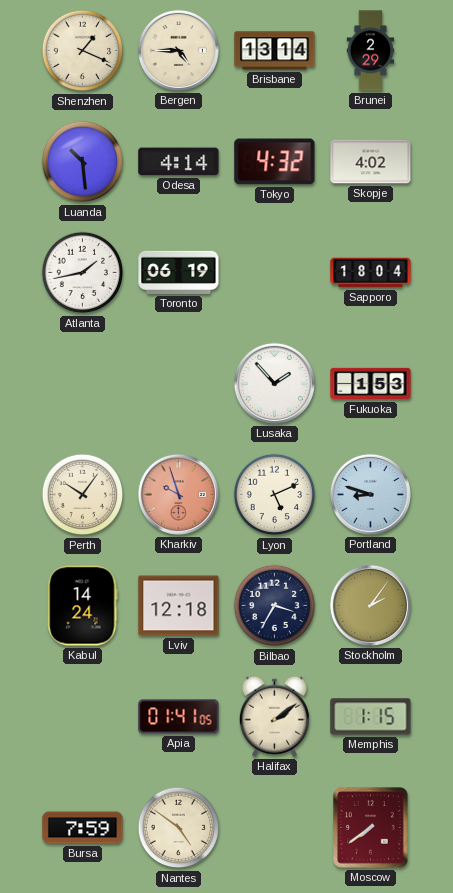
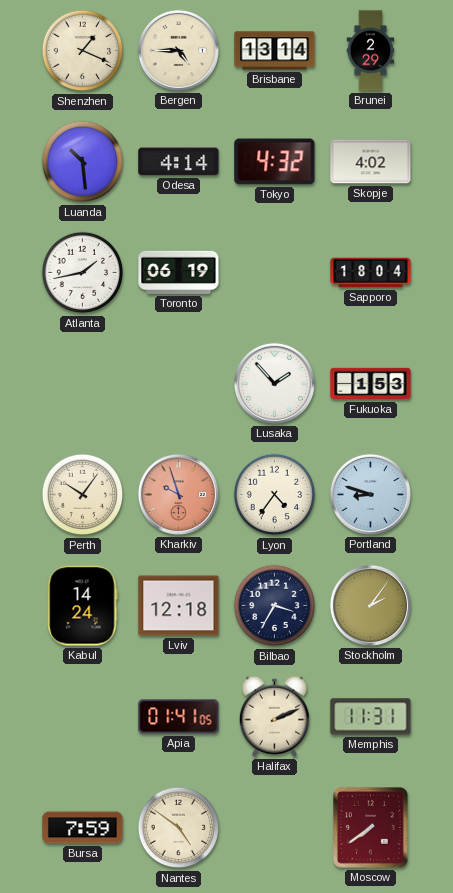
Lyon: 5:11 -> 4:36
Halifax: 2:09 -> 2:11
Memphis: 1:15 -> 11:31
